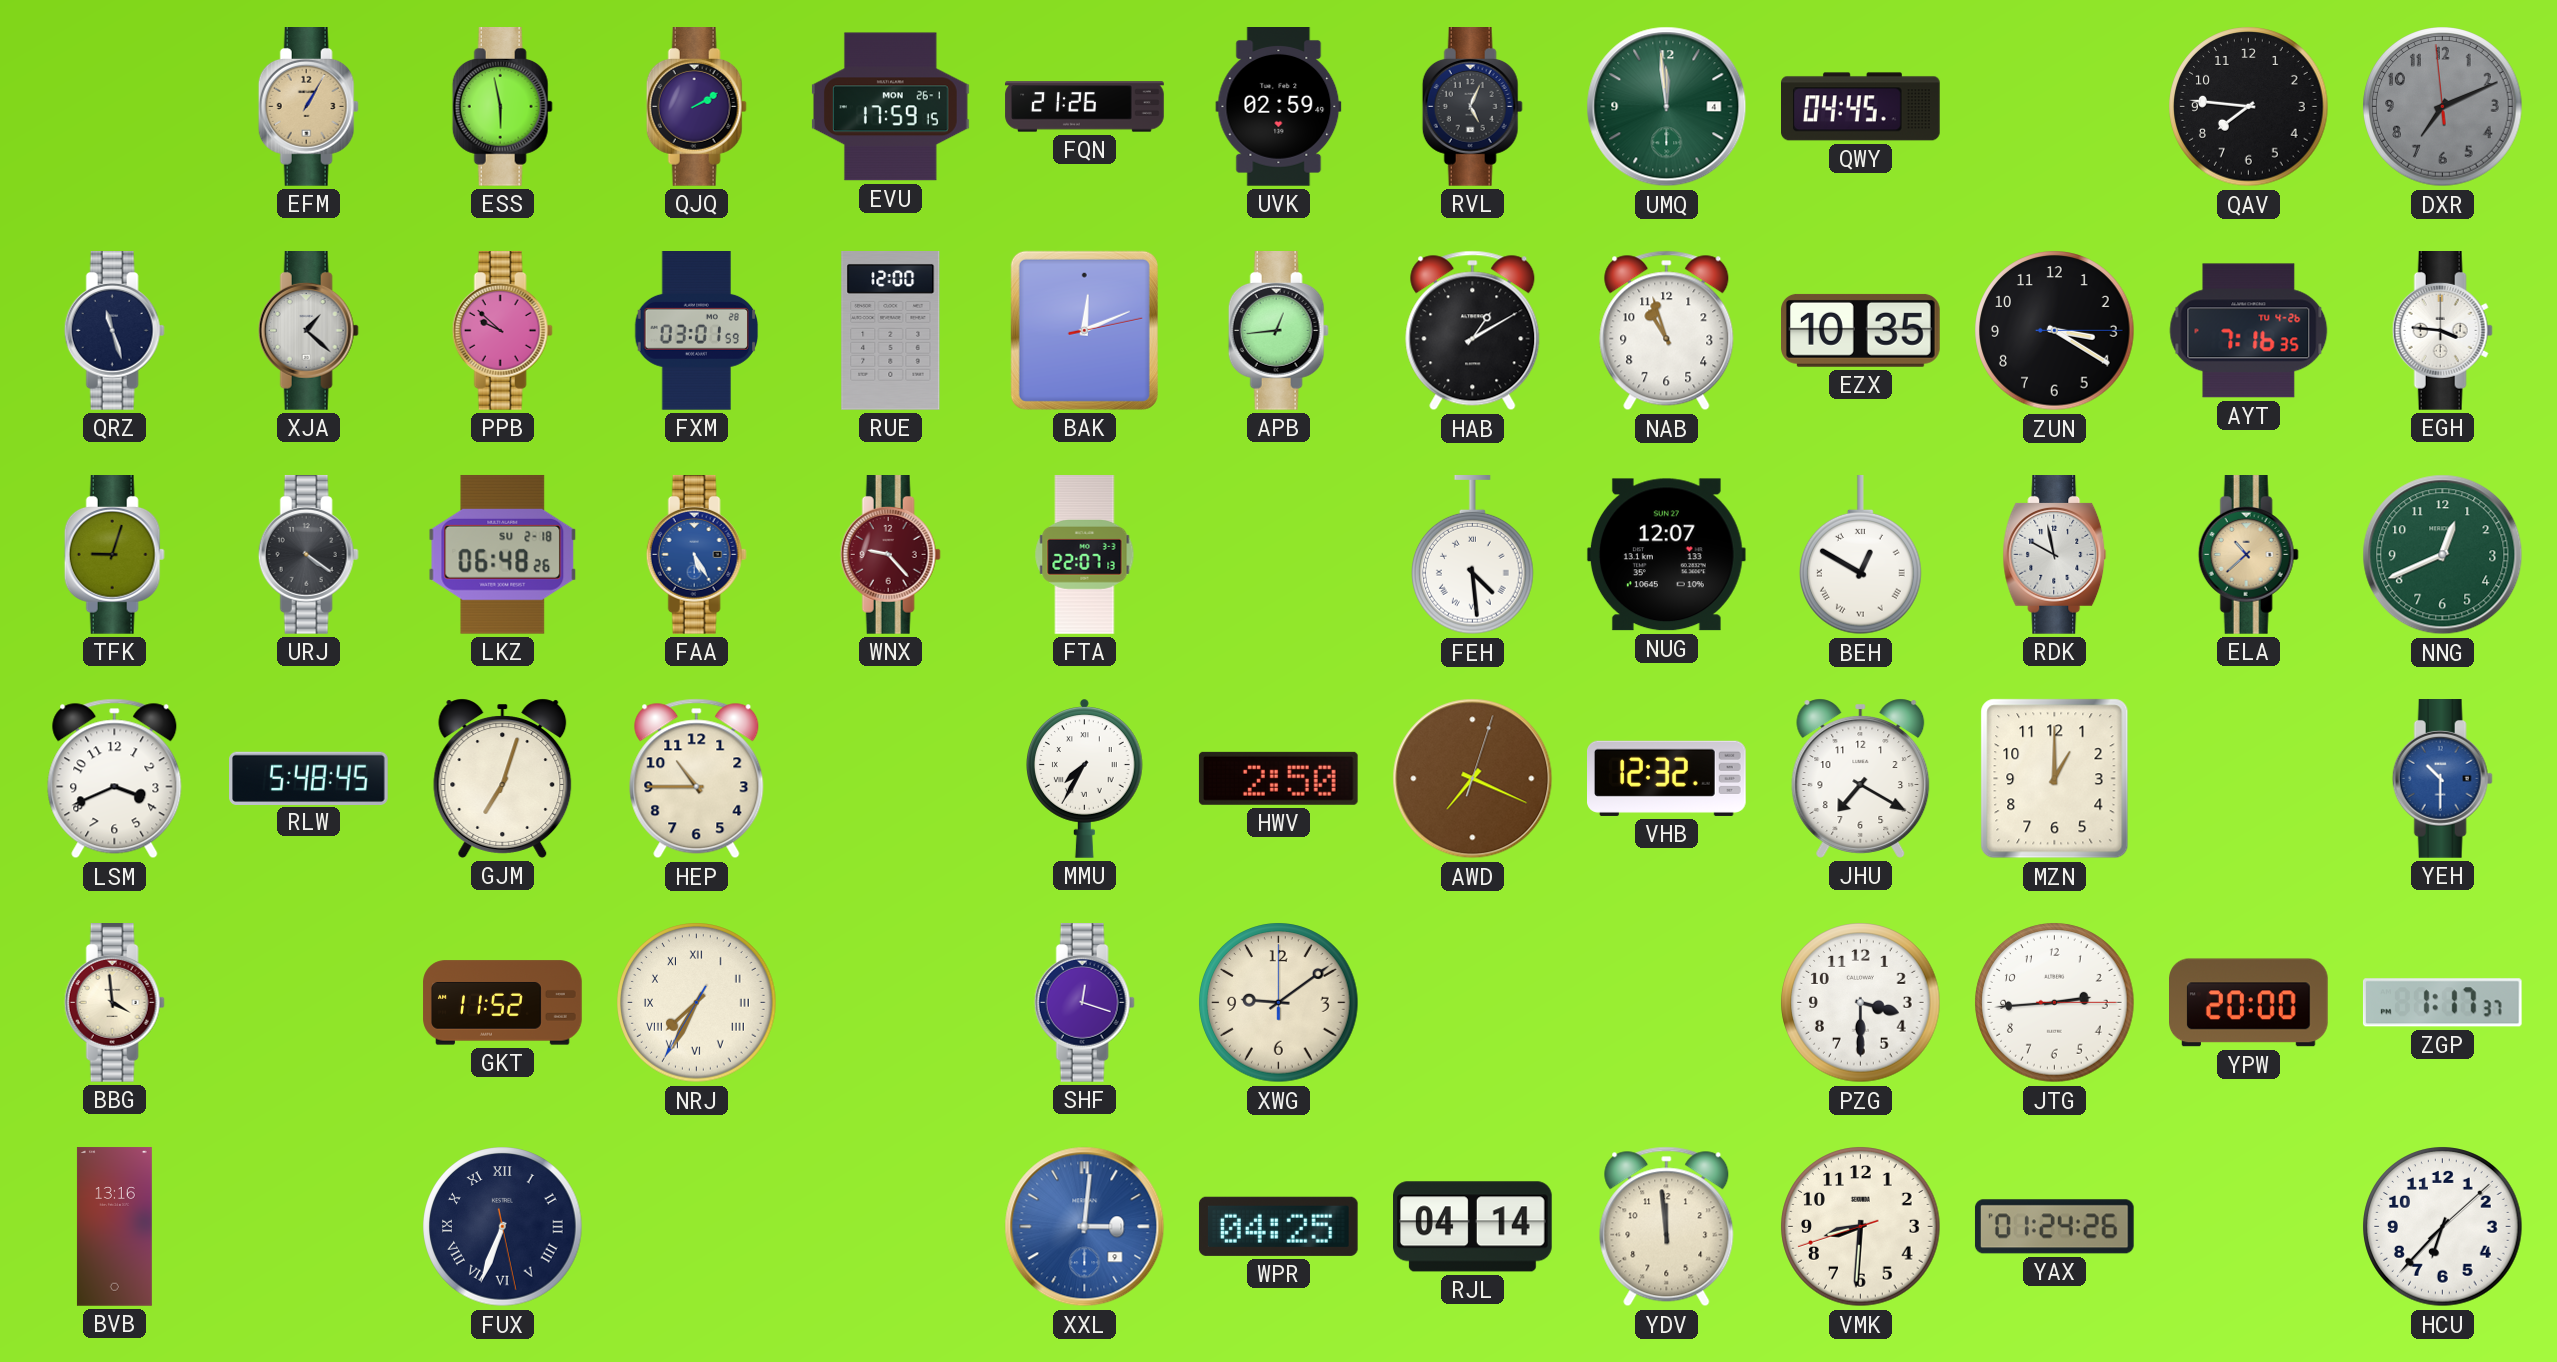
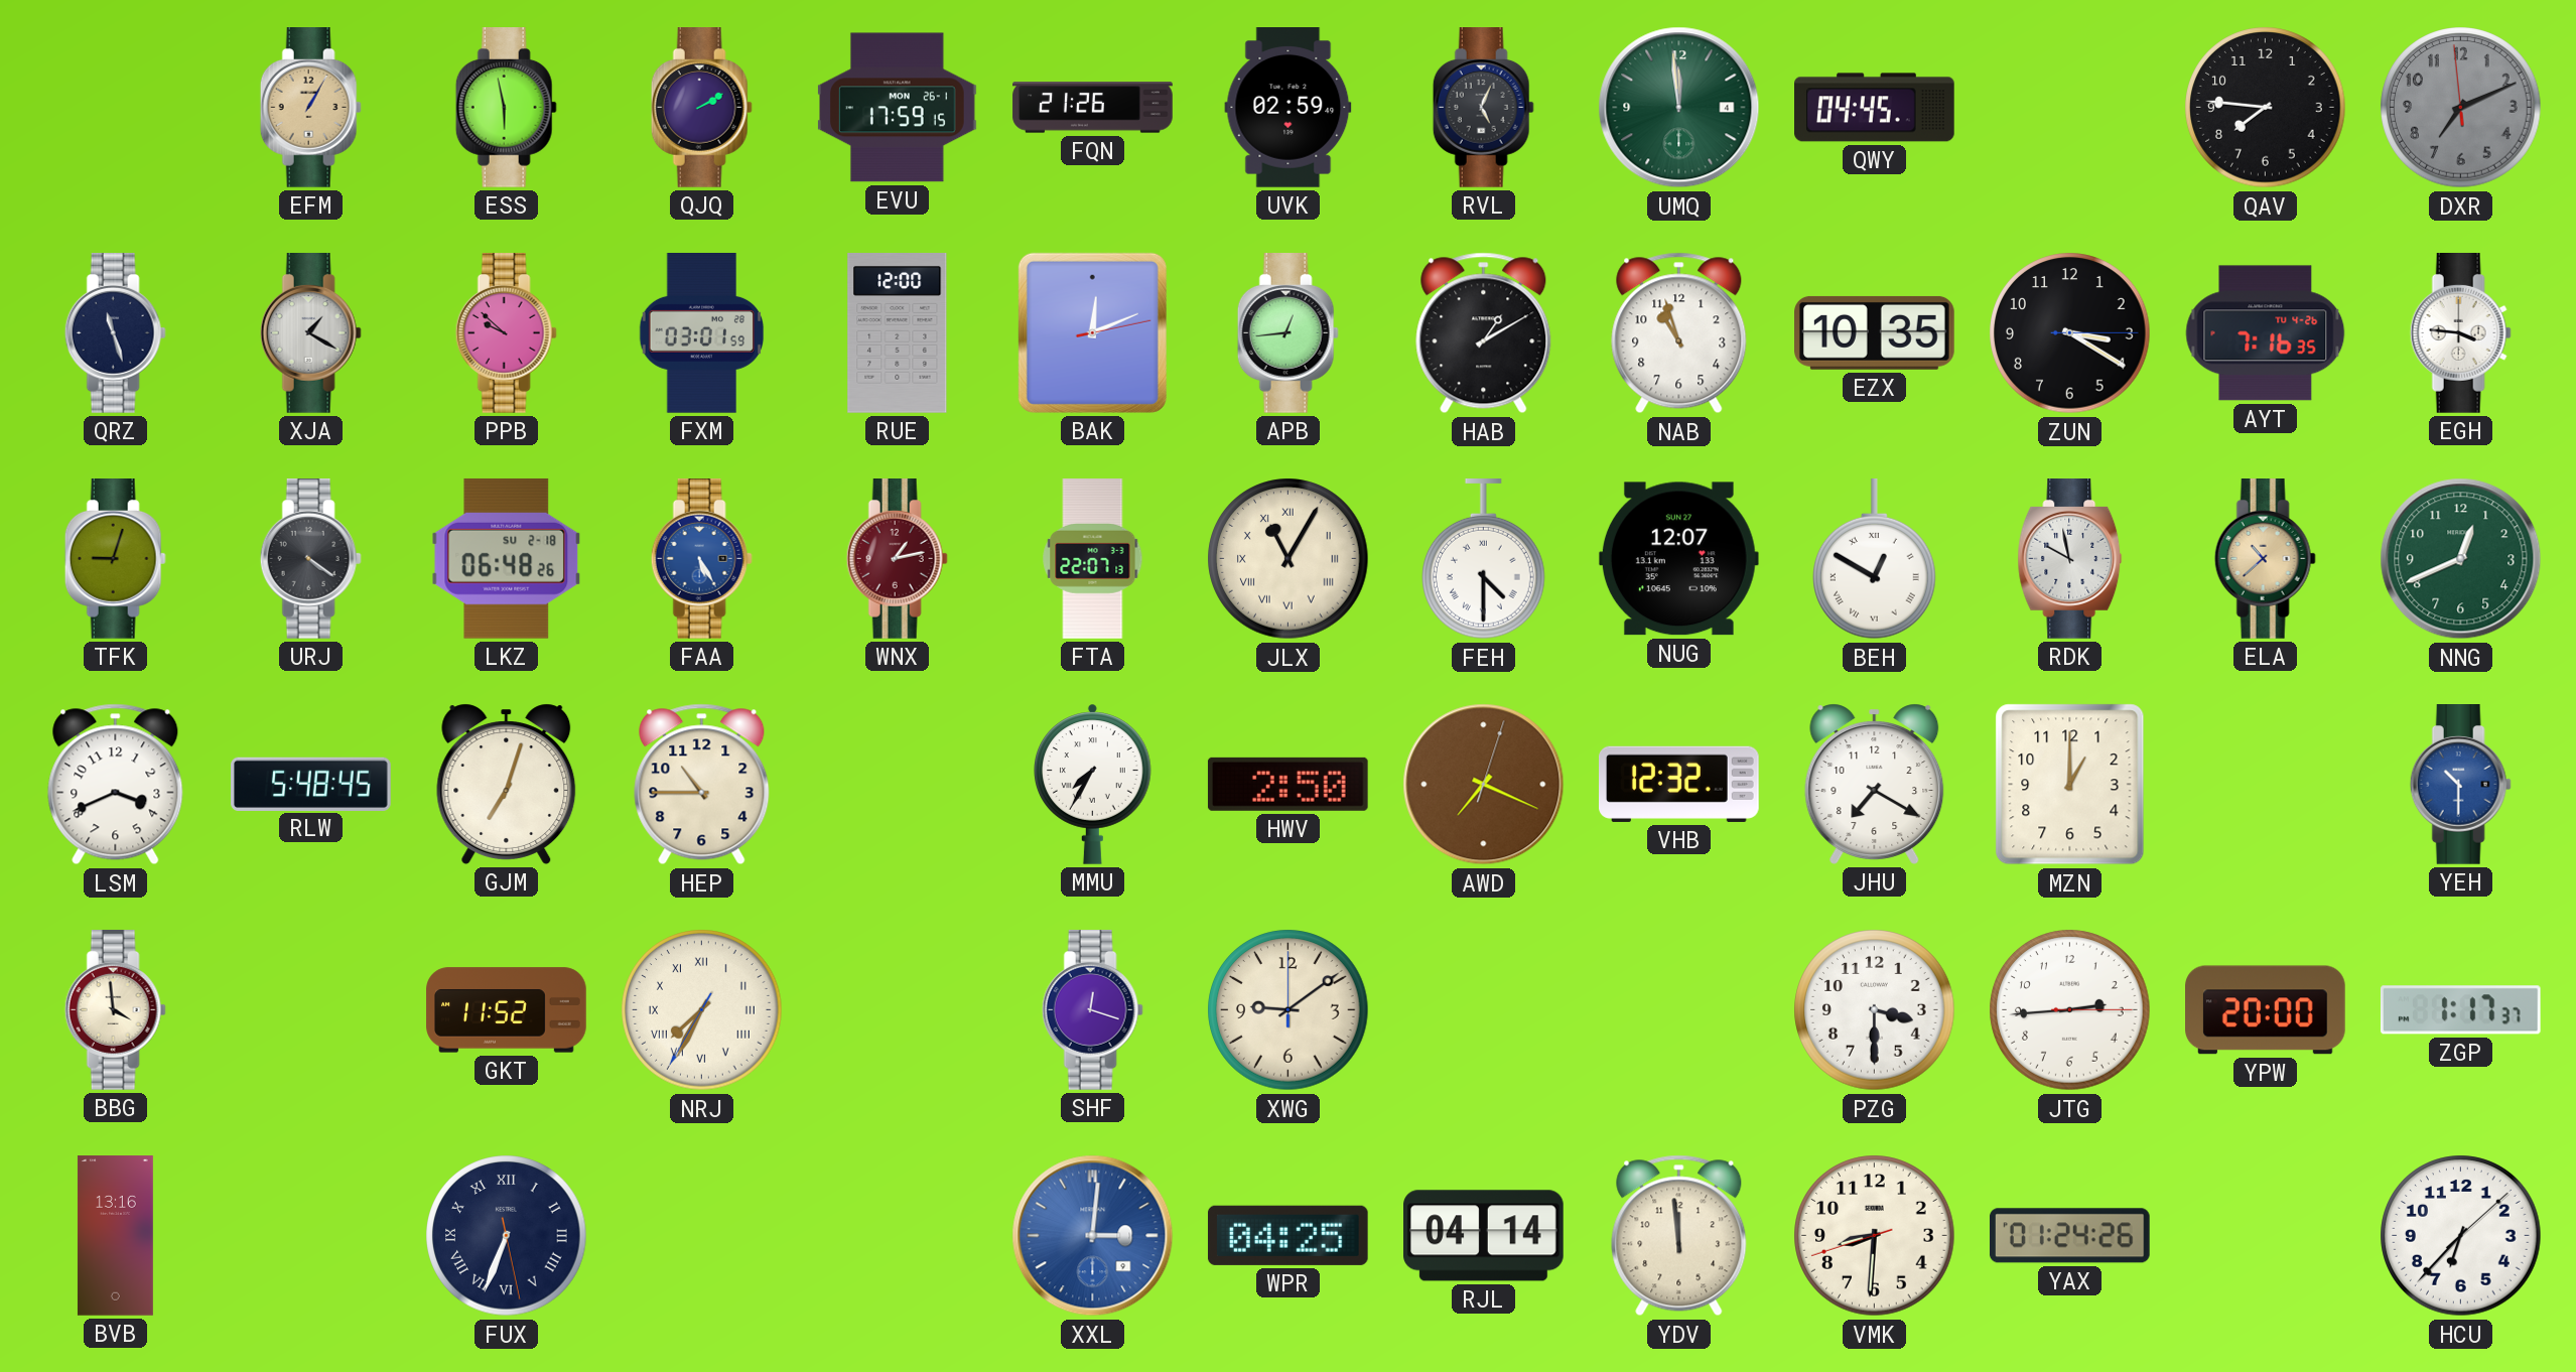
XJA: 1:22 -> 1:20
WNX: 9:23 -> 1:13
JLX: none -> 11:05
FEH: 4:29 -> 4:30
